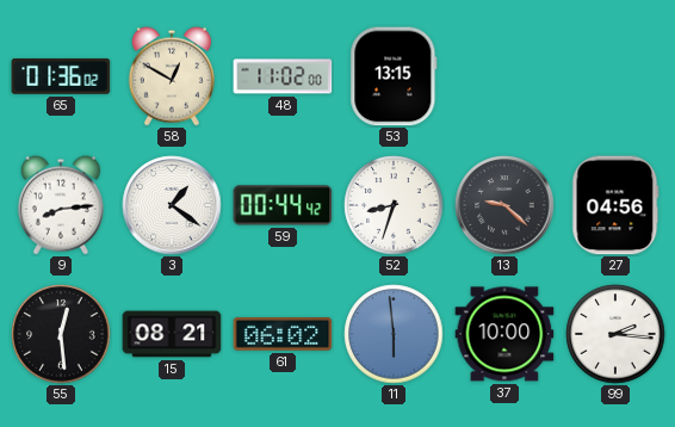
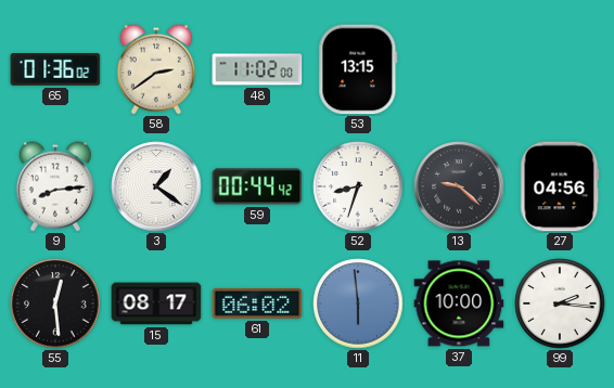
58: 12:50 -> 2:39
15: 08:21 -> 08:17
